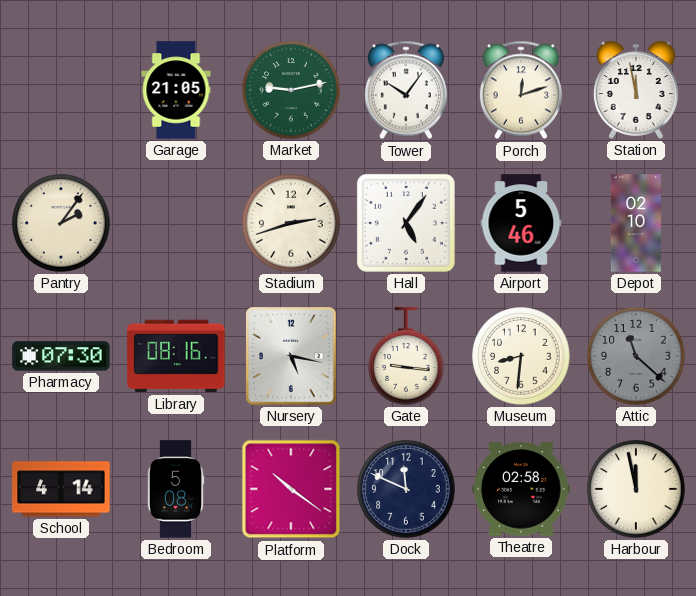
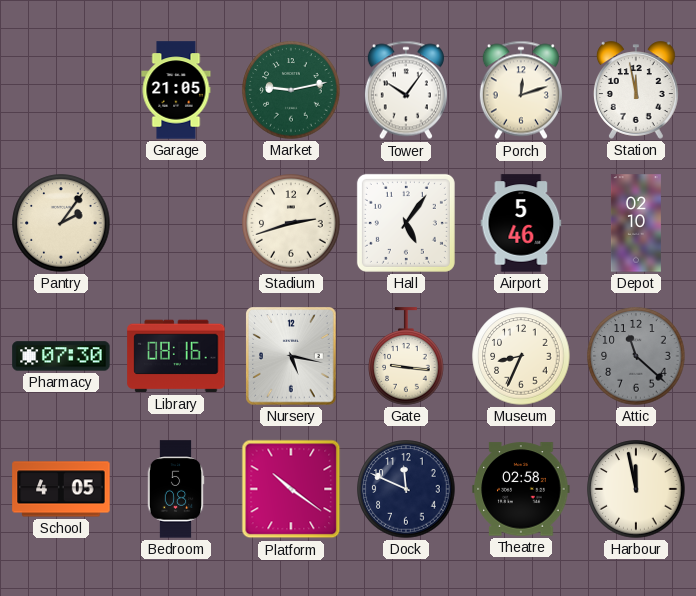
Museum: 8:31 -> 8:34
School: 4:14 -> 4:05
